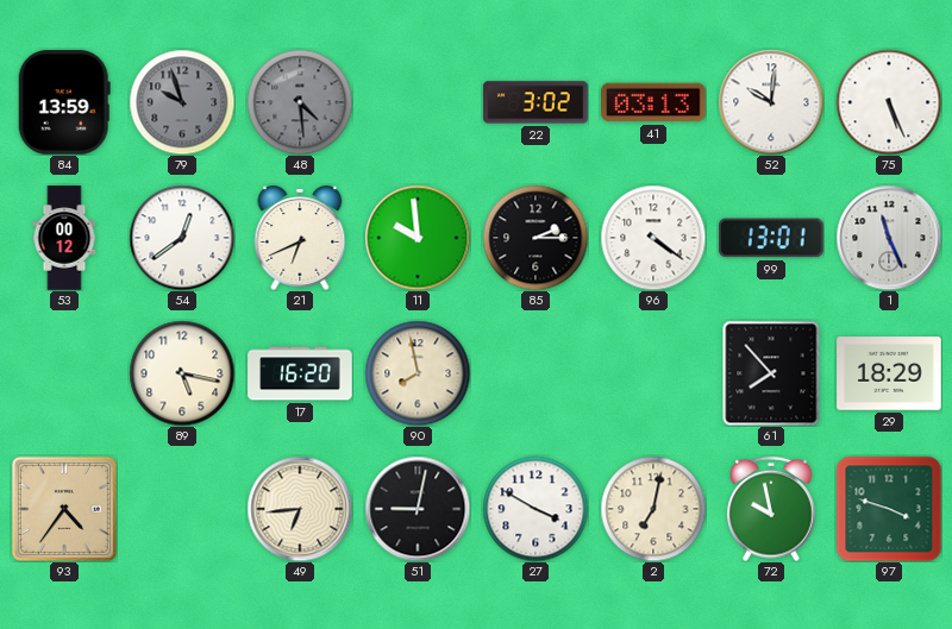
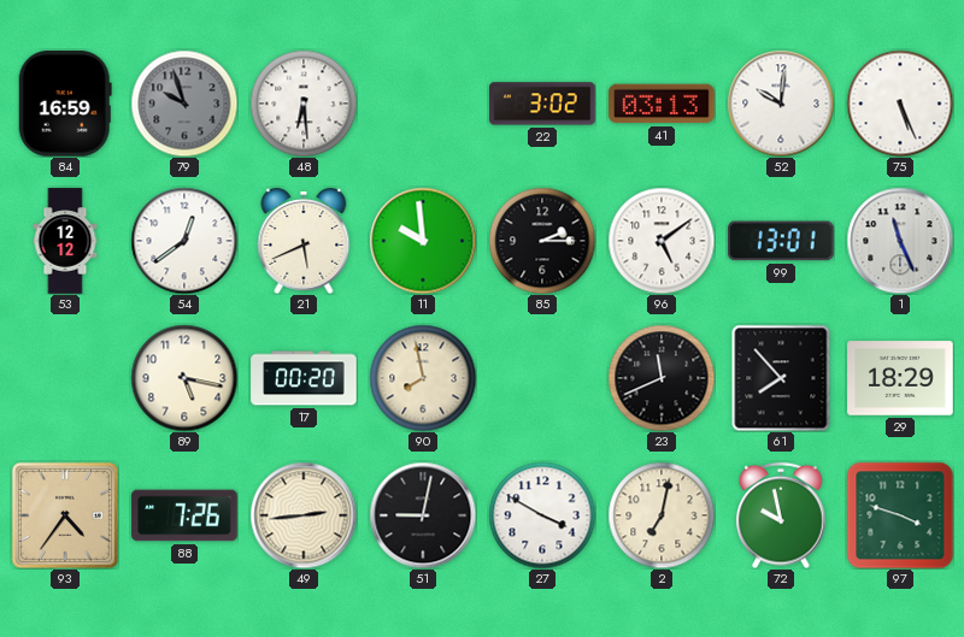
84: 13:59 -> 16:59
48: 4:29 -> 6:29
48 dial: grey -> white
53: 00:12 -> 12:12
21: 6:41 -> 5:41
96: 4:21 -> 5:09
17: 16:20 -> 00:20
23: none -> 11:41
88: none -> 7:26
49: 6:44 -> 2:44
